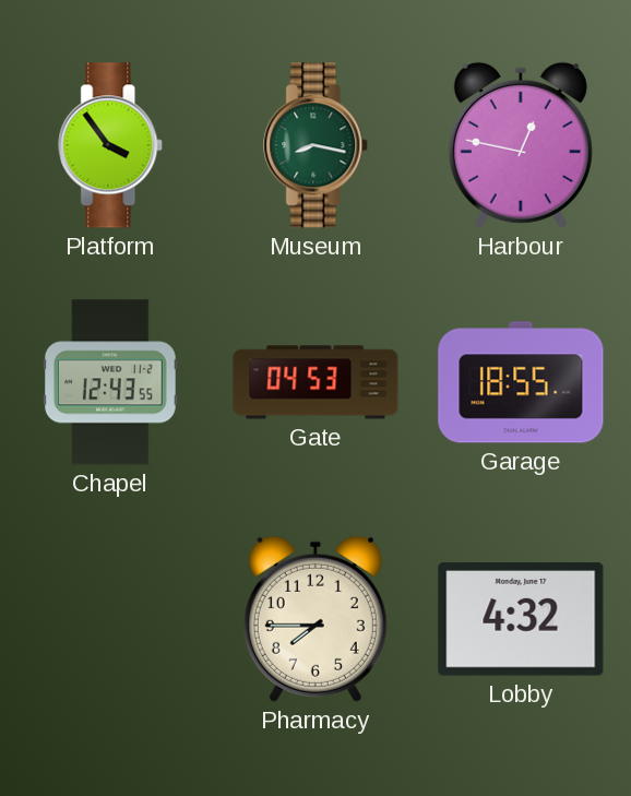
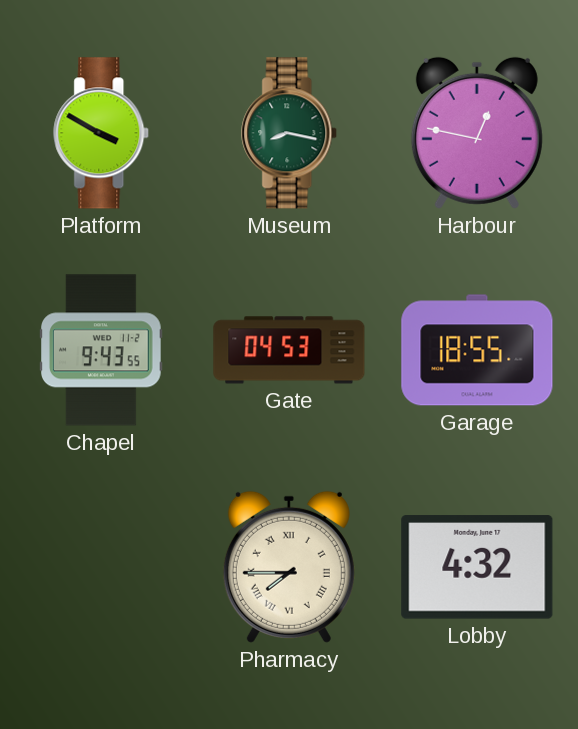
Platform: 3:54 -> 3:50
Chapel: 12:43 -> 9:43
Pharmacy numerals: Arabic -> Roman
